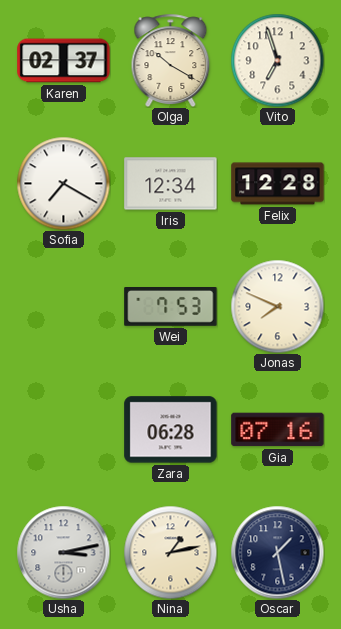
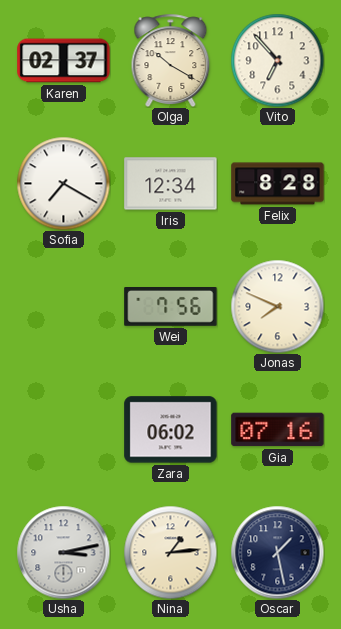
Vito: 6:57 -> 6:53
Felix: 12:28 -> 8:28
Wei: 7:53 -> 7:56
Zara: 06:28 -> 06:02
Nina: 1:13 -> 1:14
